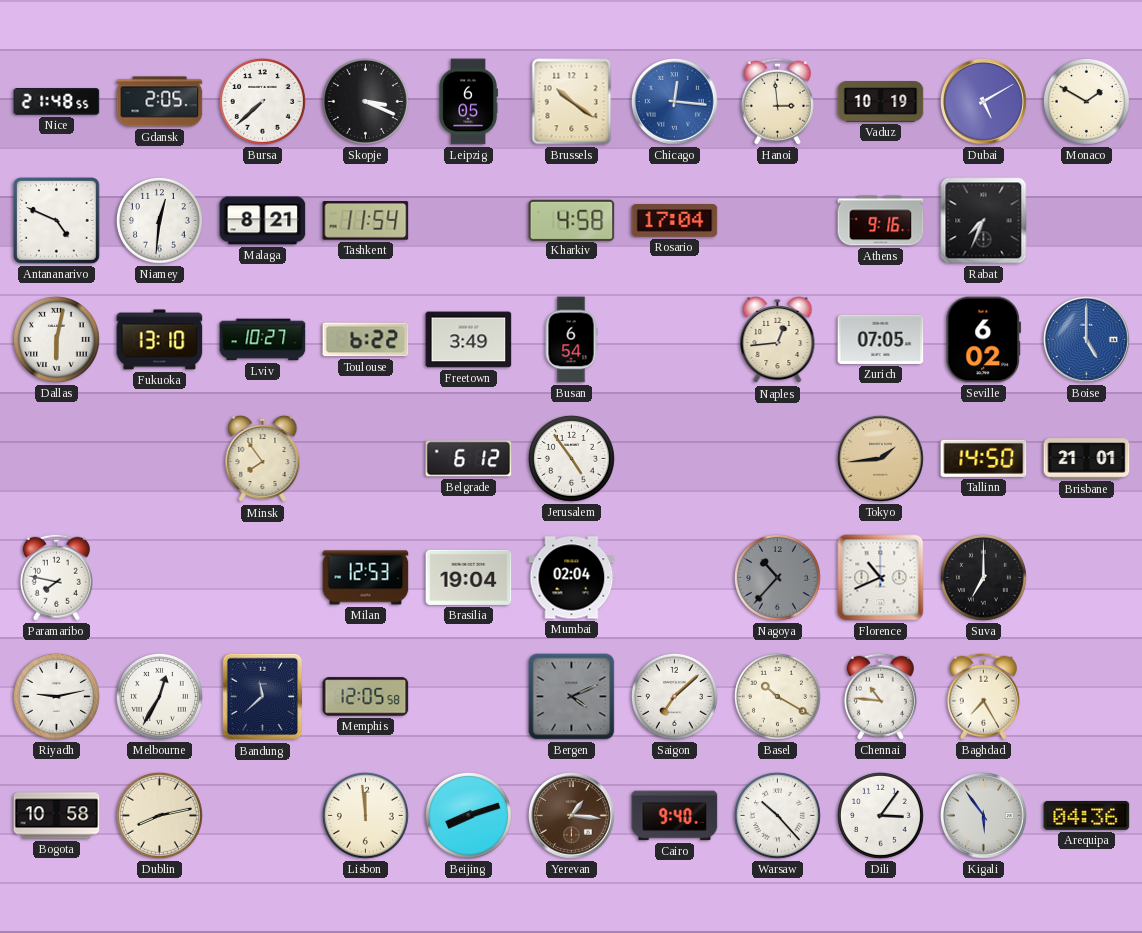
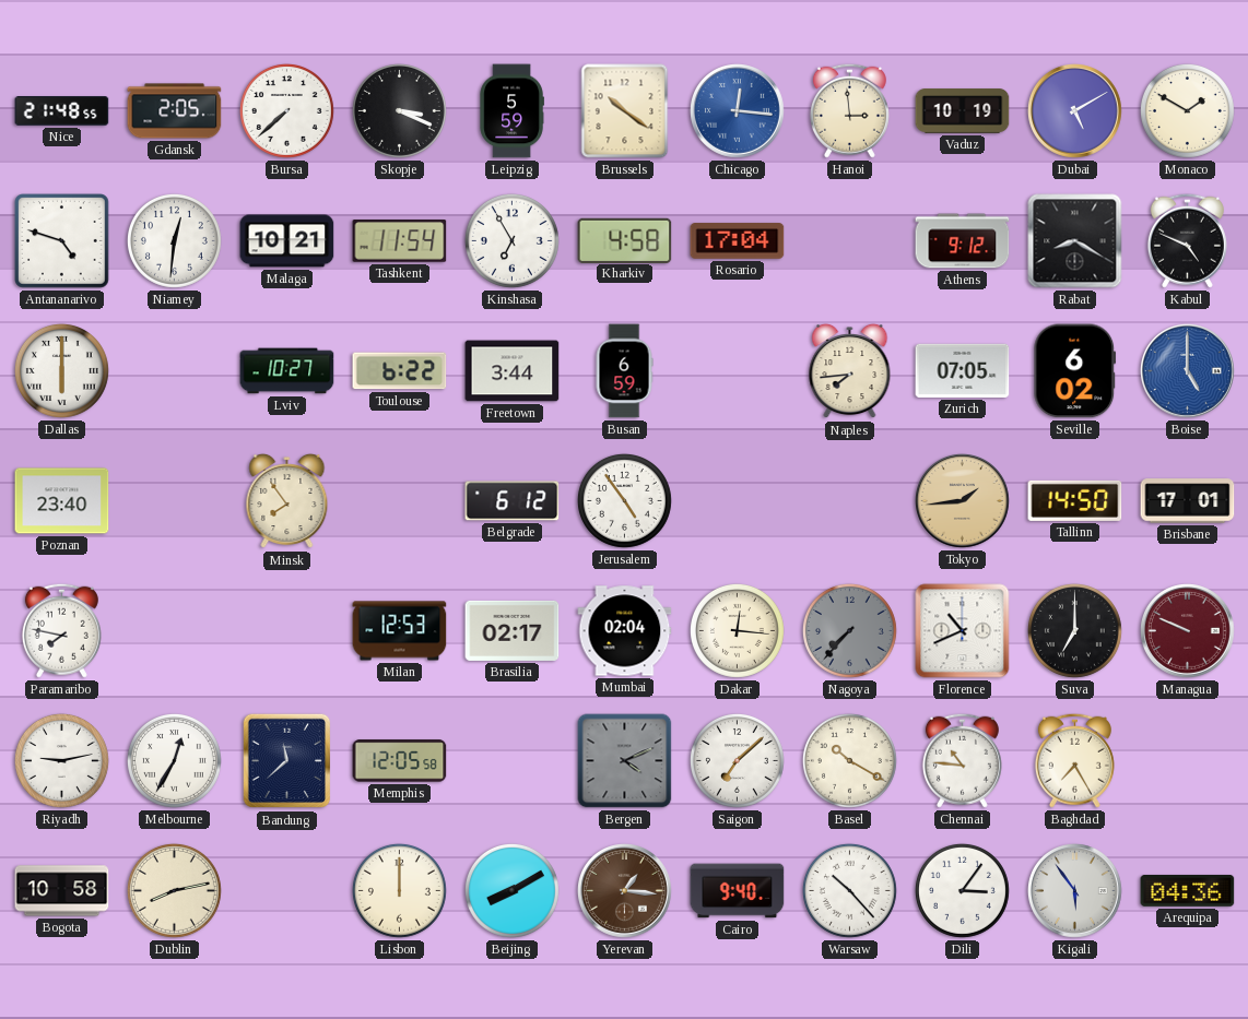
Leipzig: 6:05 -> 5:59
Antananarivo: 4:49 -> 4:48
Malaga: 8:21 -> 10:21
Kinshasa: none -> 6:55
Athens: 9:16 -> 9:12
Rabat: 7:34 -> 8:20
Kabul: none -> 4:49
Dallas: 6:02 -> 6:00
Fukuoka: 13:10 -> none
Freetown: 3:49 -> 3:44
Busan: 6:54 -> 6:59
Naples: 12:44 -> 7:44
Poznan: none -> 23:40
Brisbane: 21:01 -> 17:01
Brasilia: 19:04 -> 02:17
Dakar: none -> 12:16
Nagoya: 10:37 -> 7:37
Managua: none -> 9:49
Lisbon: 11:59 -> 12:00
Beijing: 8:12 -> 8:10
